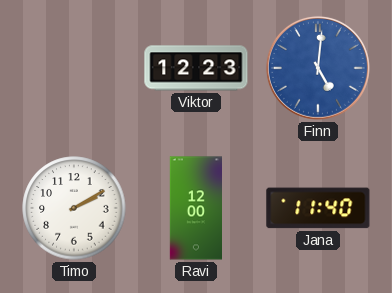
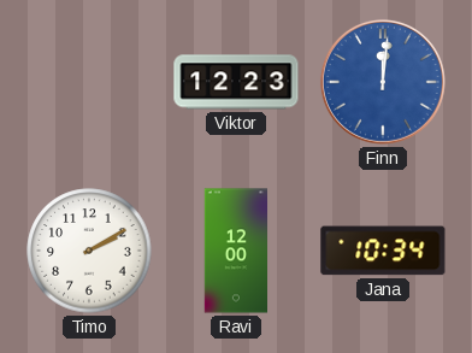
Finn: 5:01 -> 12:01
Jana: 11:40 -> 10:34
